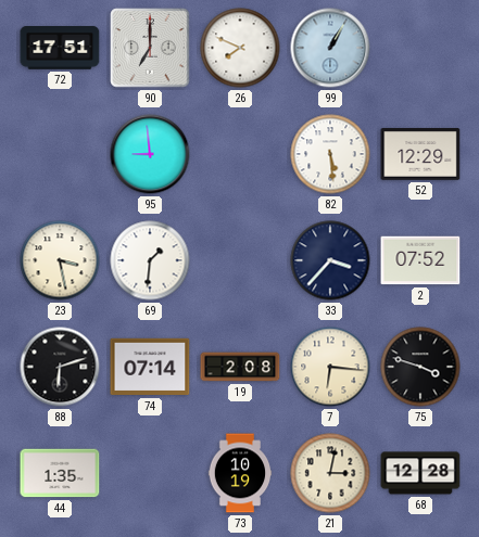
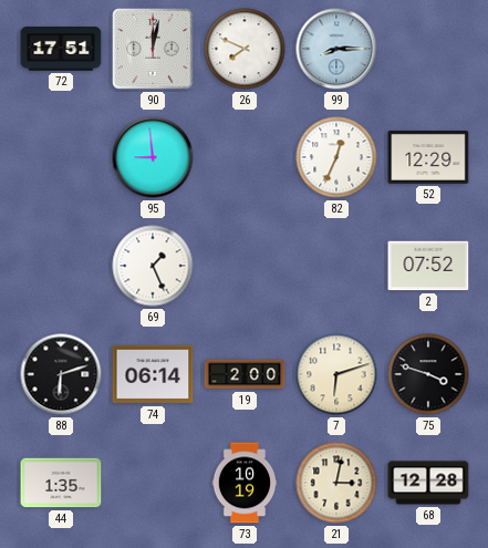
90: 7:00 -> 12:02
99: 1:05 -> 8:15
82: 5:29 -> 12:34
23: 3:28 -> none
69: 1:31 -> 1:26
33: 3:37 -> none
74: 07:14 -> 06:14
19: 2:08 -> 2:00
7: 6:16 -> 6:12
